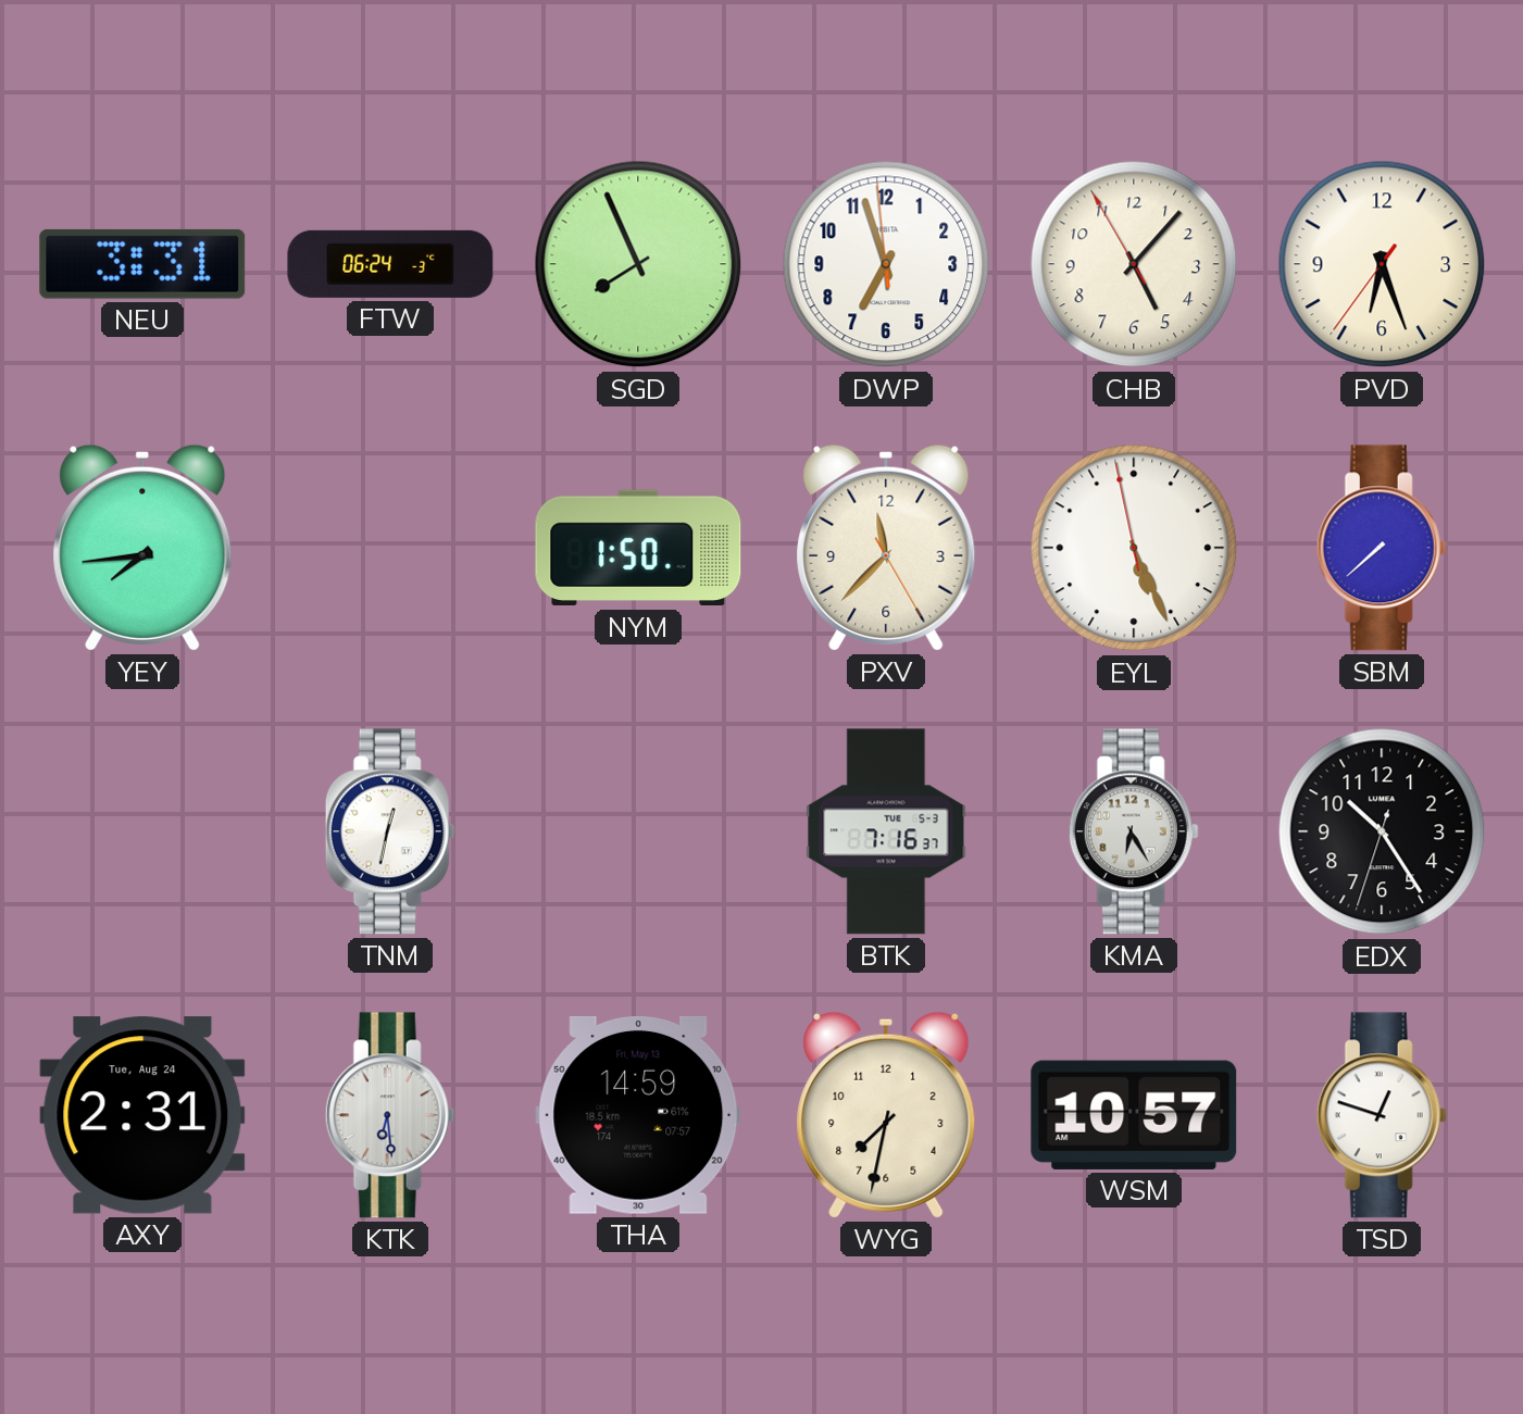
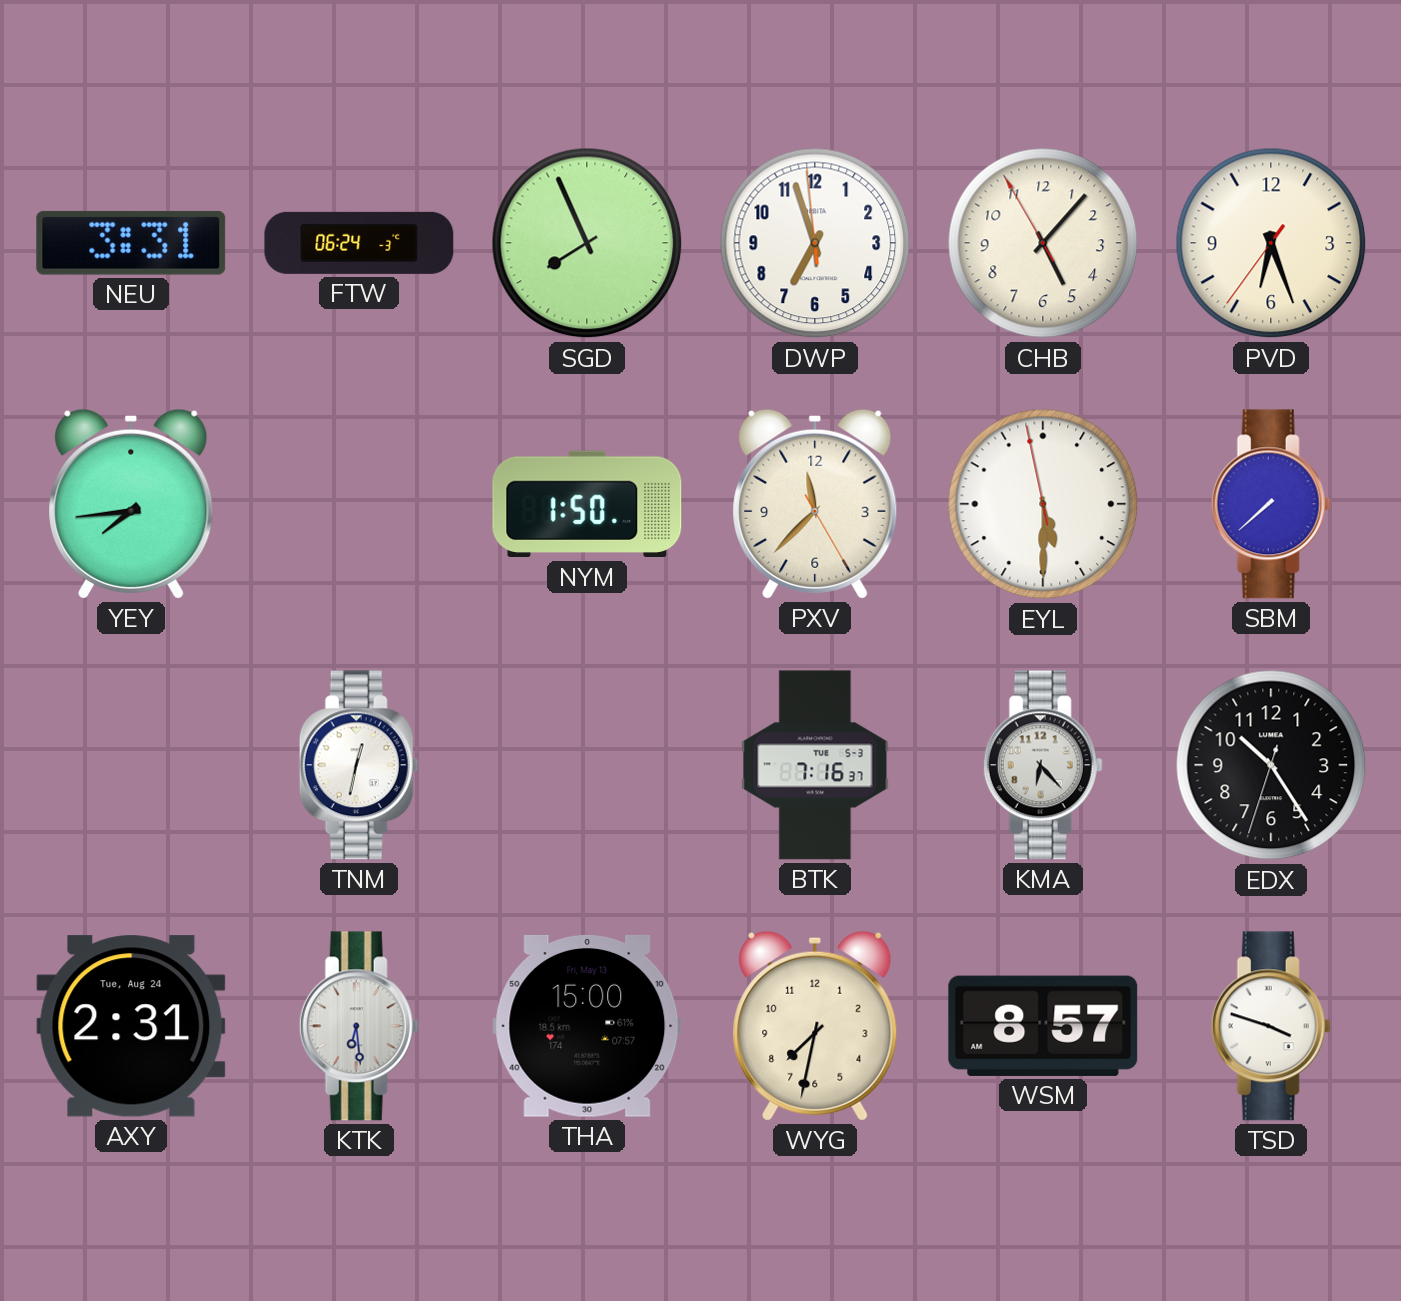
EYL: 5:25 -> 5:29
KMA: 6:25 -> 6:23
THA: 14:59 -> 15:00
WSM: 10:57 -> 8:57
TSD: 12:48 -> 3:48
